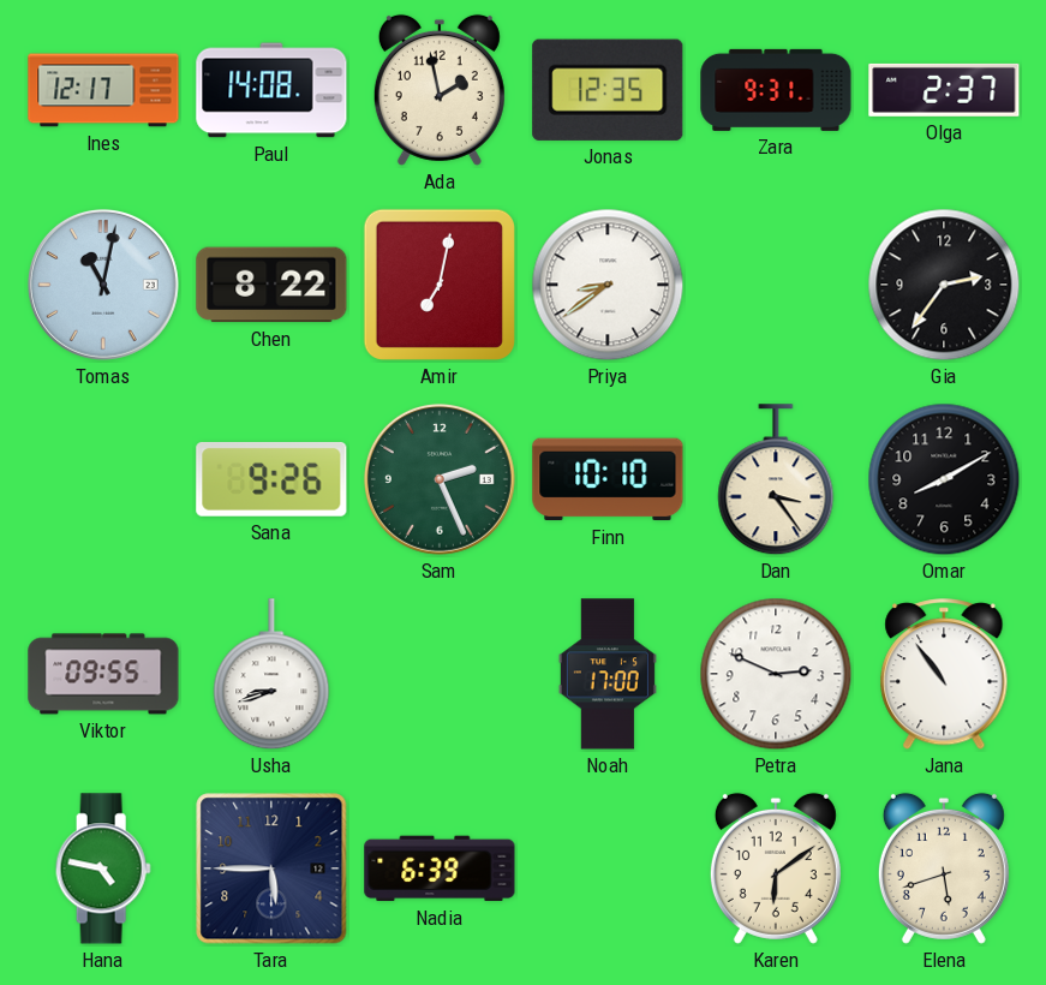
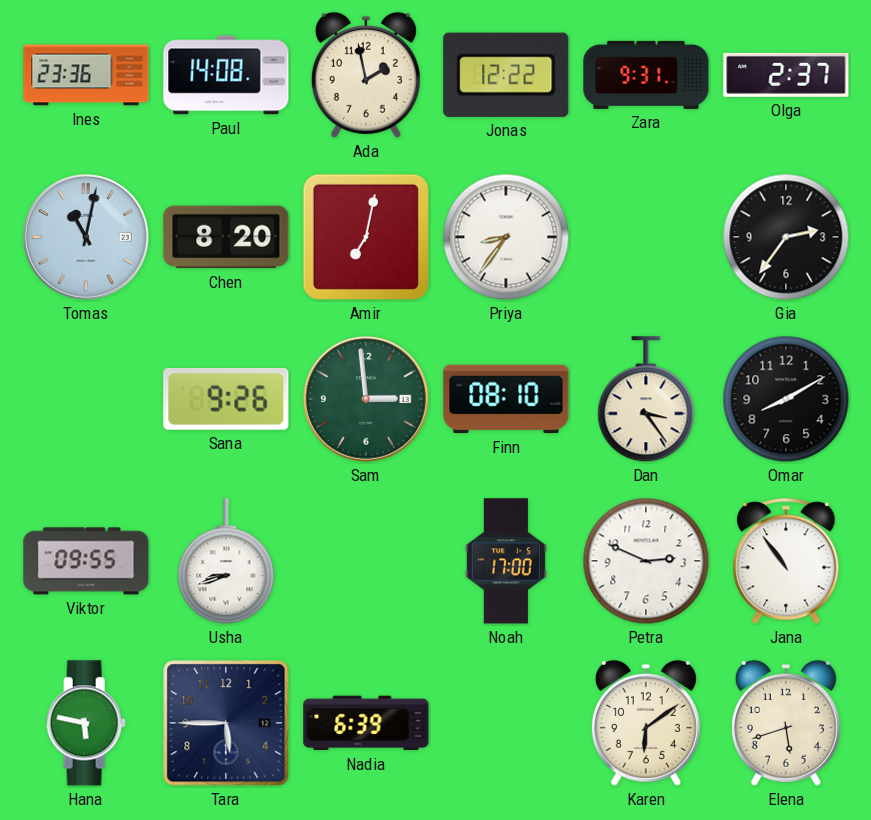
Ines: 12:17 -> 23:36
Jonas: 12:35 -> 12:22
Chen: 8:22 -> 8:20
Priya: 8:39 -> 8:36
Sam: 2:26 -> 2:59
Finn: 10:10 -> 08:10
Hana: 4:47 -> 5:47
